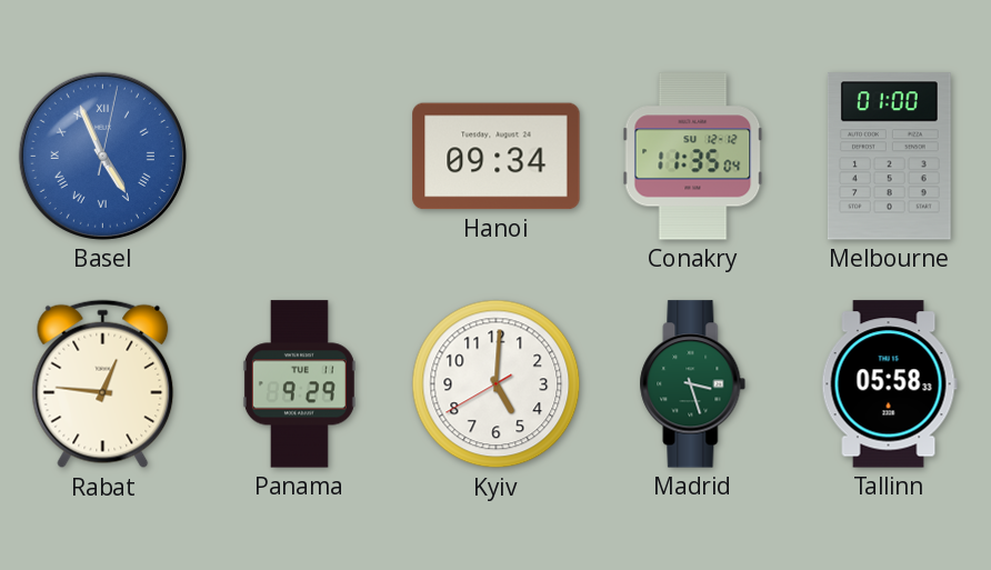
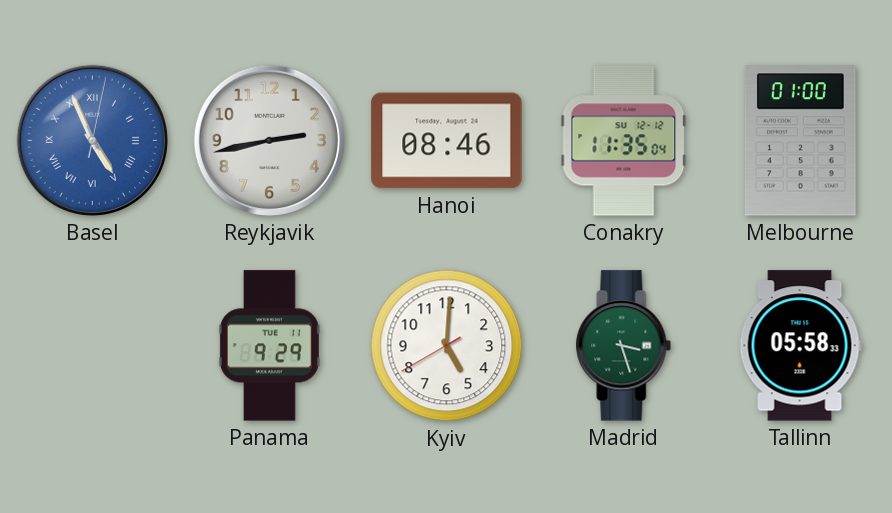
Reykjavik: none -> 2:43
Hanoi: 09:34 -> 08:46
Rabat: 12:46 -> none
